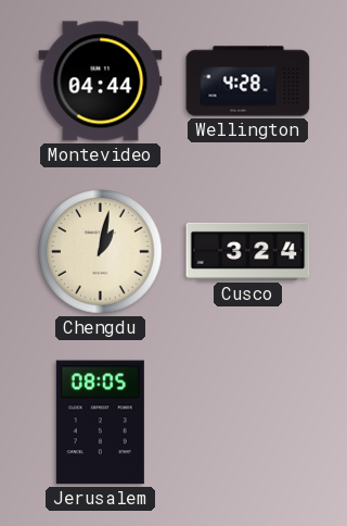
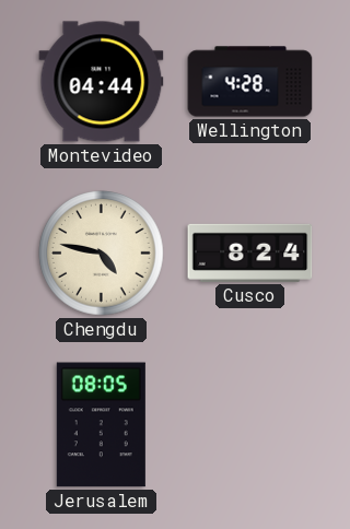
Chengdu: 1:02 -> 4:47
Cusco: 3:24 -> 8:24
